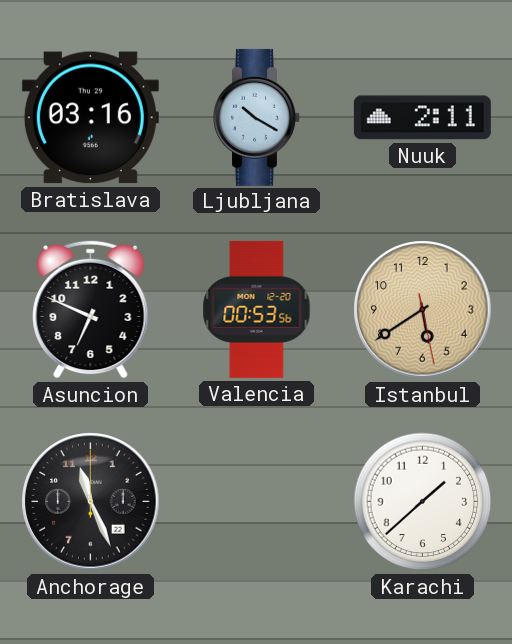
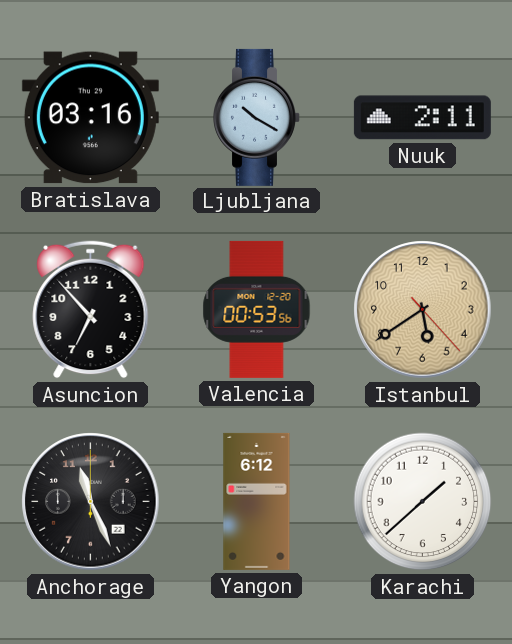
Asuncion: 6:49 -> 6:53
Istanbul: 5:39:28 -> 5:39:23
Yangon: none -> 6:12
